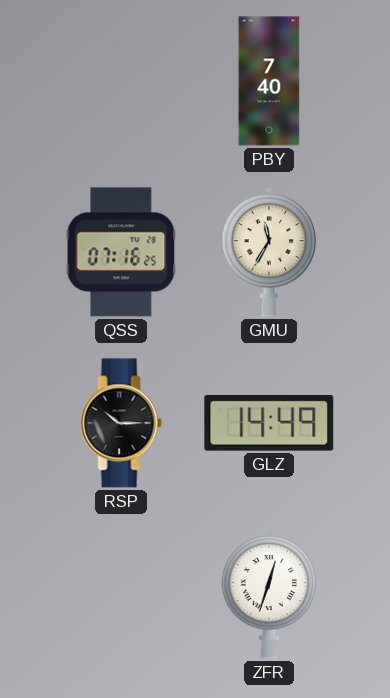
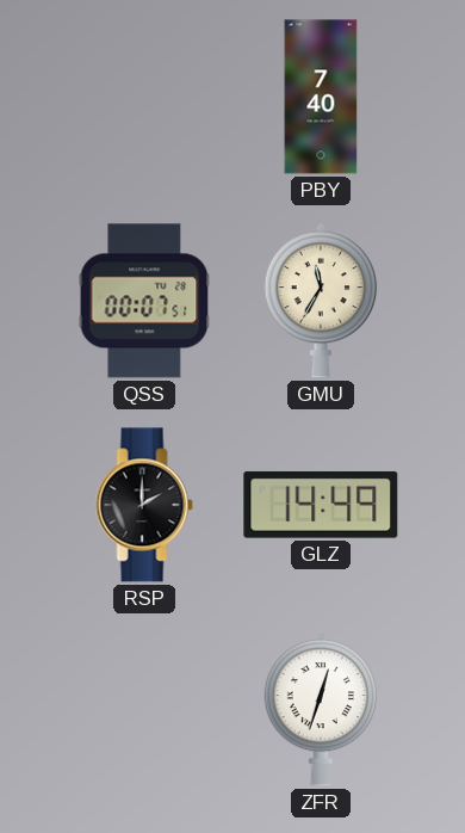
QSS: 07:16 -> 00:07
RSP: 10:15 -> 2:00
